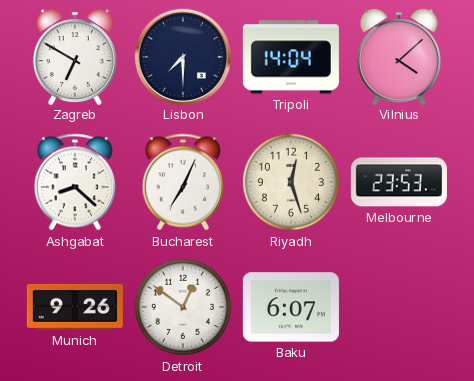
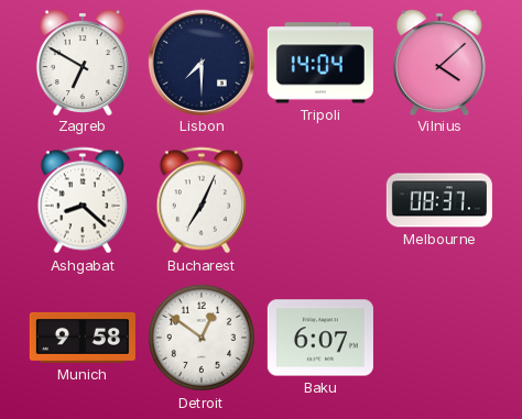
Riyadh: 12:27 -> none
Melbourne: 23:53 -> 08:37
Munich: 9:26 -> 9:58
